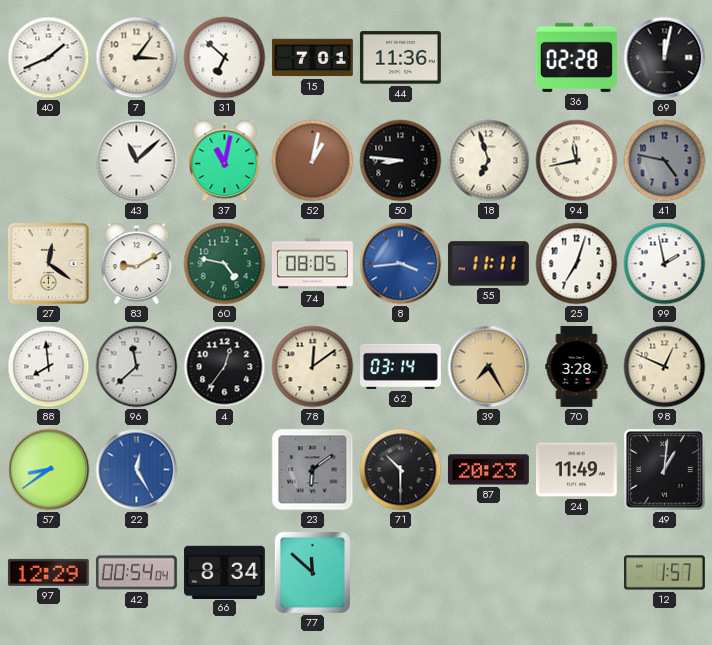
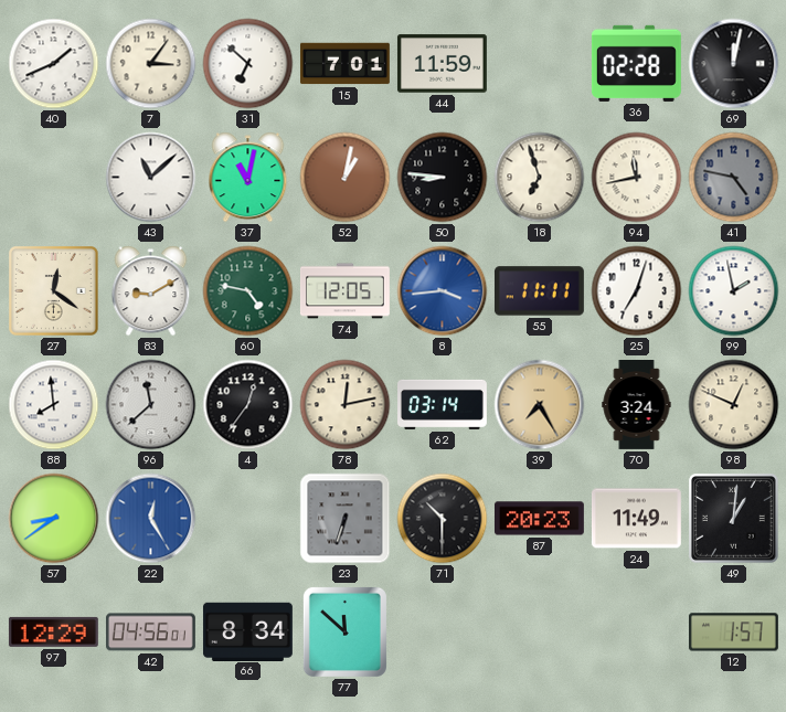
44: 11:36 -> 11:59
74: 08:05 -> 12:05
78: 12:09 -> 12:13
70: 3:28 -> 3:24
23: 6:09 -> 6:33
42: 00:54 -> 04:56
